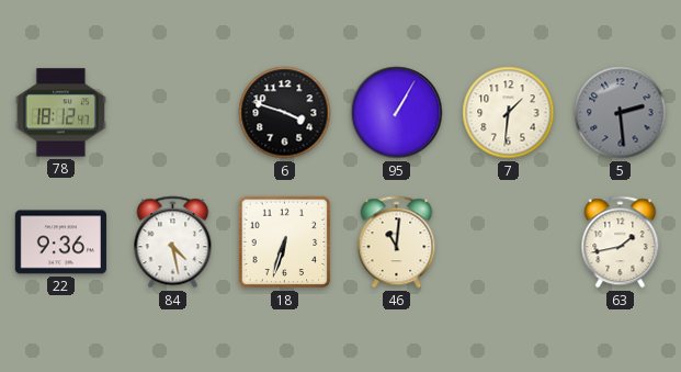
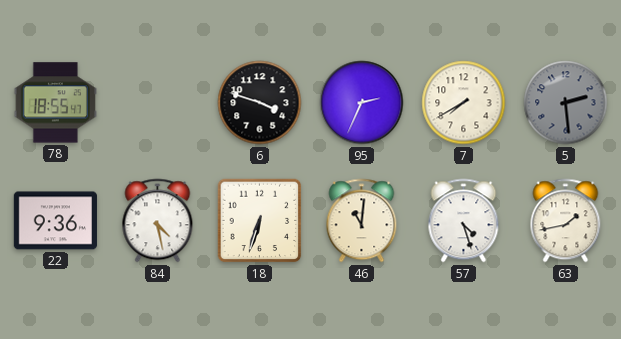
78: 18:12 -> 18:55
95: 1:05 -> 2:34
7: 1:31 -> 7:40
57: none -> 4:27
